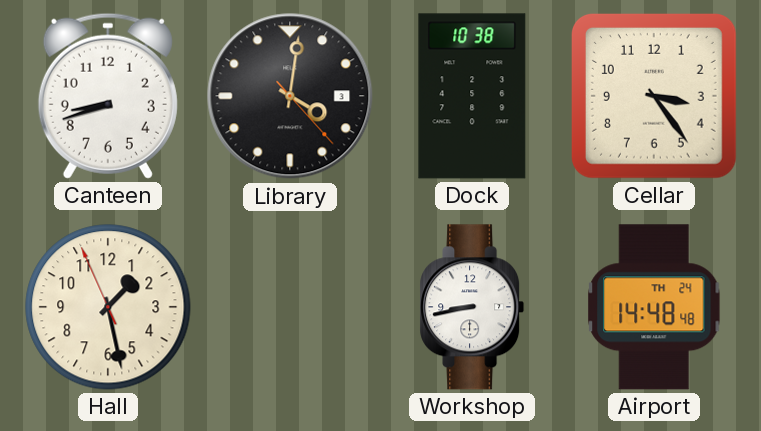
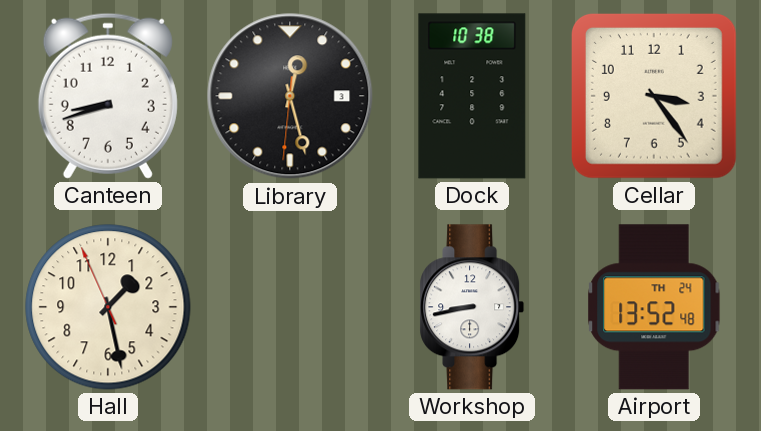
Library: 4:01 -> 12:27
Airport: 14:48 -> 13:52
